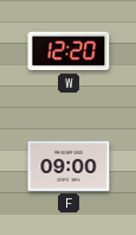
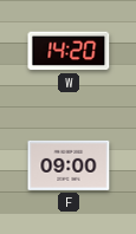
W: 12:20 -> 14:20
